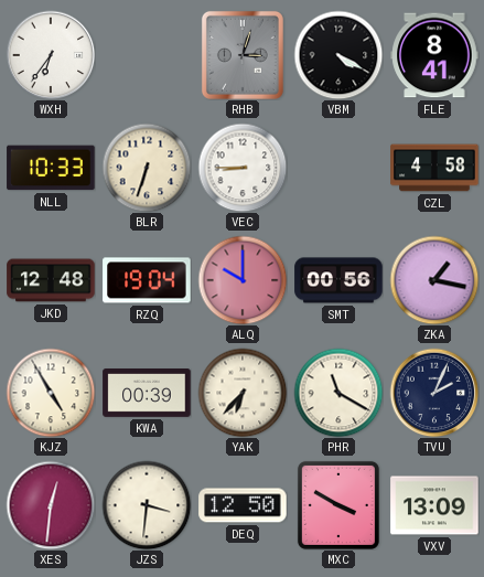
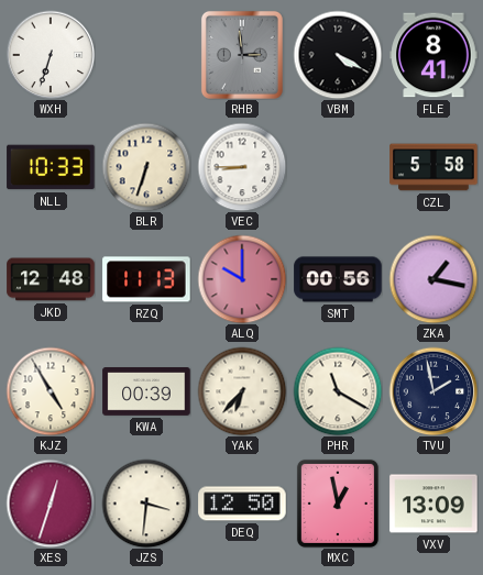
WXH: 6:36 -> 6:33
RHB: 3:03 -> 2:59
CZL: 4:58 -> 5:58
RZQ: 19:04 -> 11:13
TVU: 2:04 -> 1:58
XES: 12:31 -> 12:33
MXC: 3:50 -> 12:58
